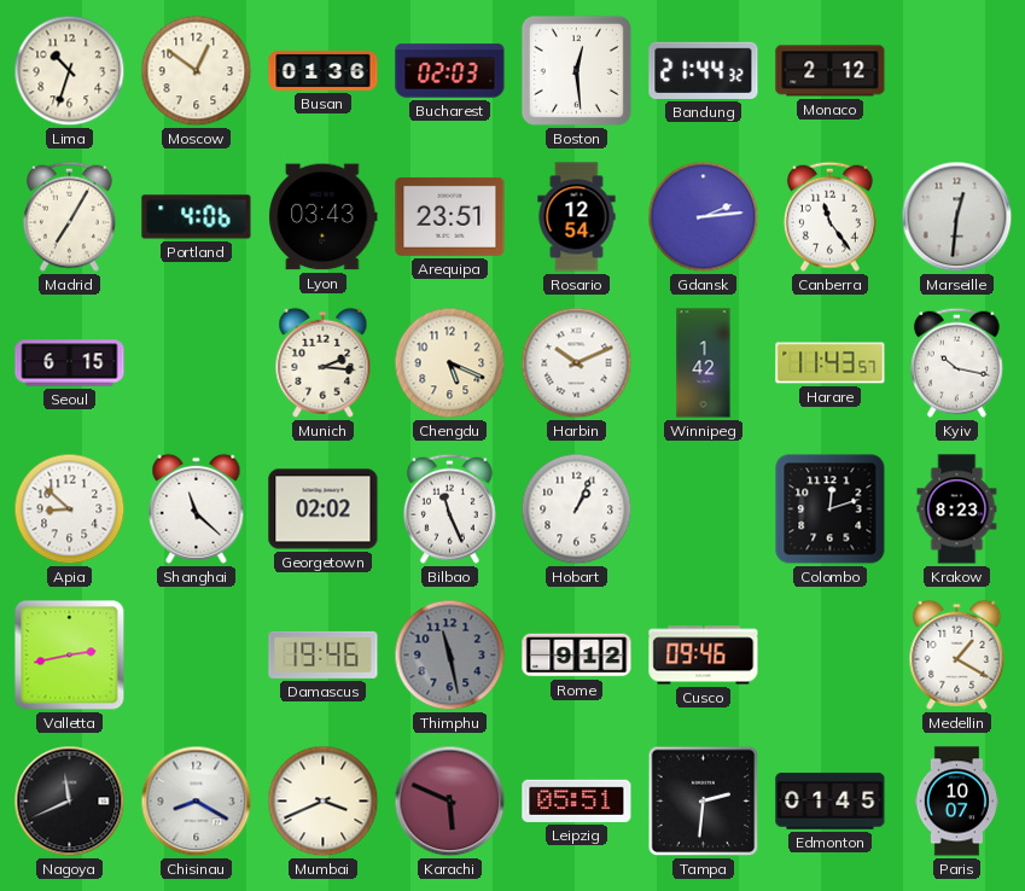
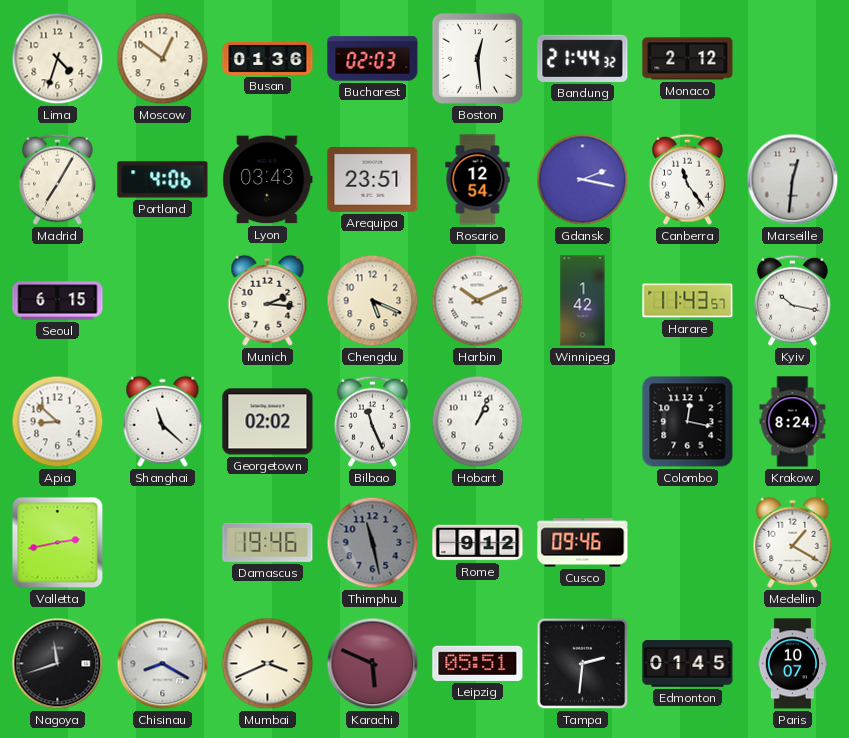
Lima: 10:33 -> 4:33
Gdansk: 2:14 -> 2:17
Colombo: 12:12 -> 12:17
Krakow: 8:23 -> 8:24
Nagoya: 11:41 -> 11:42
